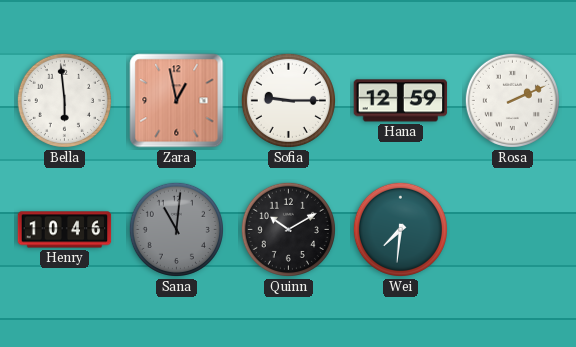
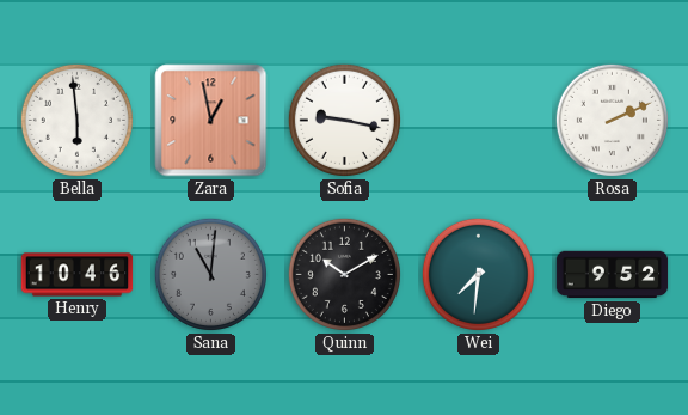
Sofia: 9:15 -> 9:17
Hana: 12:59 -> none
Diego: none -> 9:52
